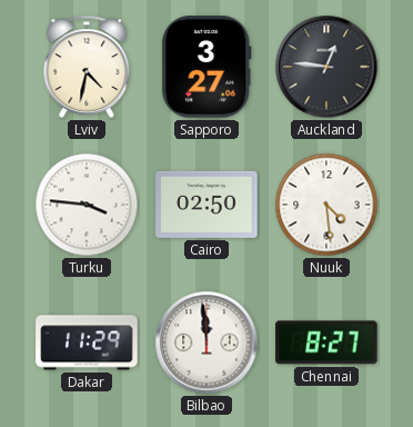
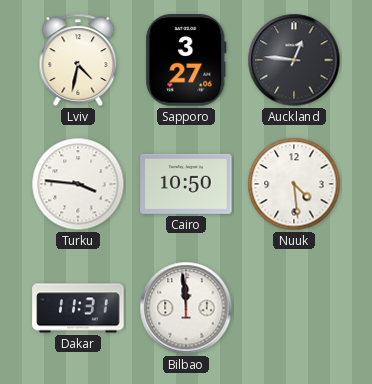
Cairo: 02:50 -> 10:50
Dakar: 11:29 -> 11:31
Chennai: 8:27 -> none
